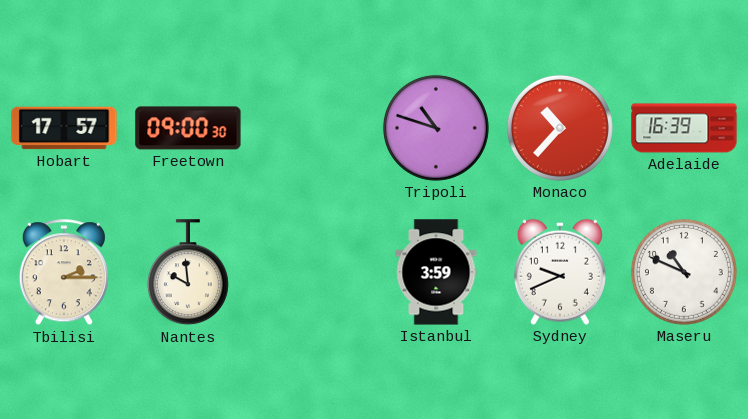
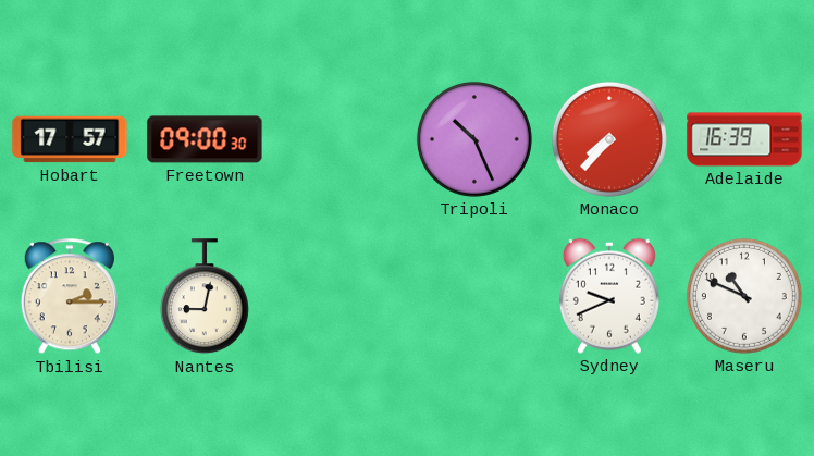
Tripoli: 10:48 -> 10:26
Monaco: 10:37 -> 7:37
Nantes: 9:59 -> 9:02
Istanbul: 3:59 -> none
